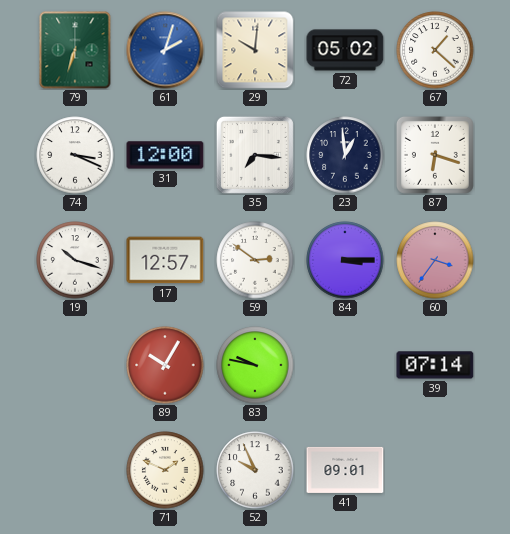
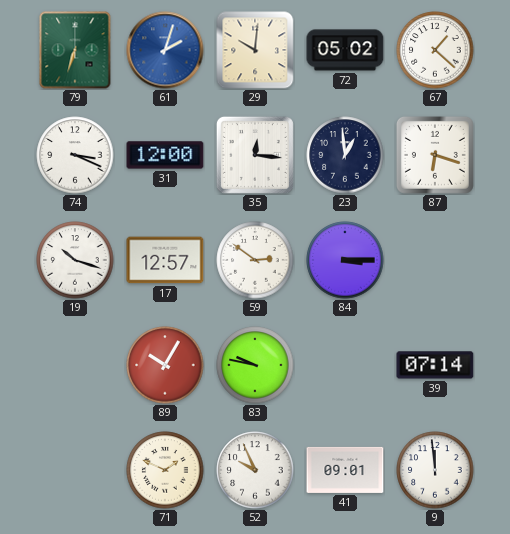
35: 7:16 -> 12:16
60: 3:36 -> none
9: none -> 11:59
